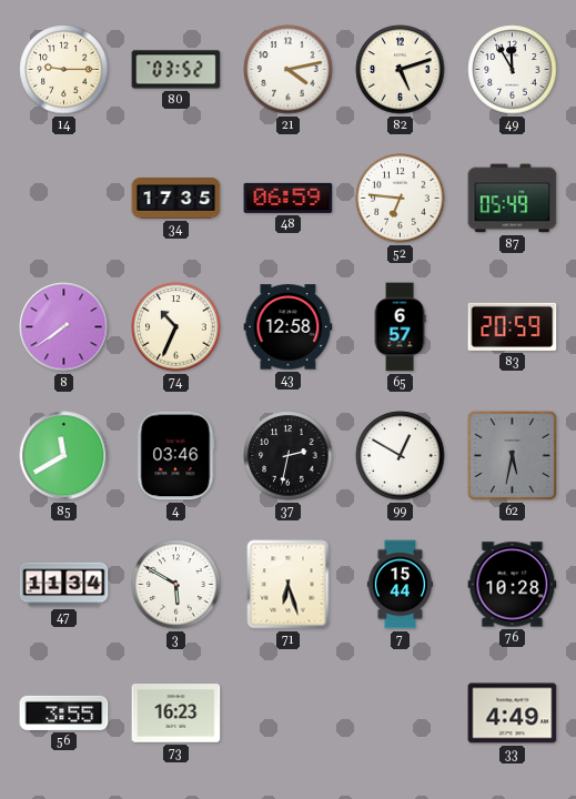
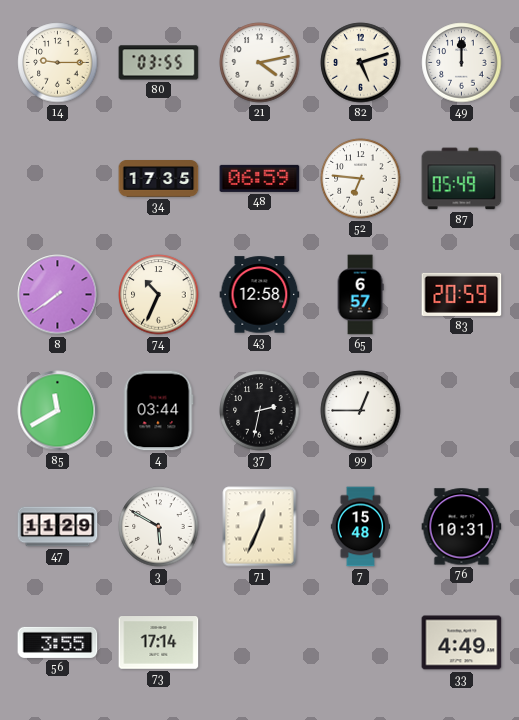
80: 03:52 -> 03:55
49: 11:55 -> 12:00
4: 03:46 -> 03:44
99: 12:50 -> 12:45
62: 5:32 -> none
47: 11:34 -> 11:29
71: 6:27 -> 12:34
7: 15:44 -> 15:48
76: 10:28 -> 10:31
73: 16:23 -> 17:14
